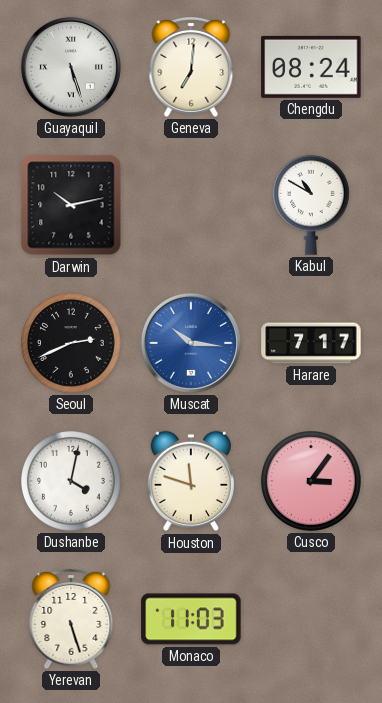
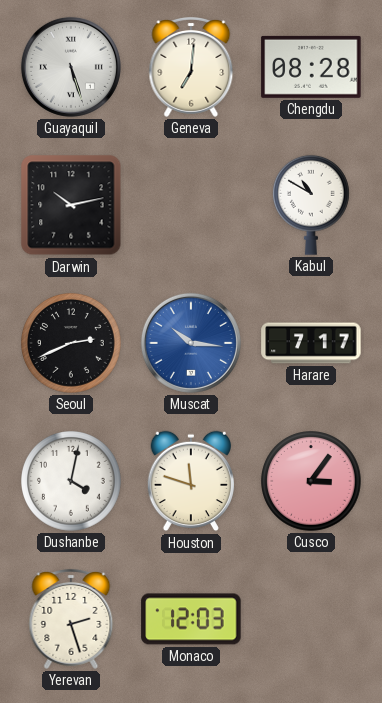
Chengdu: 08:24 -> 08:28
Yerevan: 5:27 -> 2:27
Monaco: 11:03 -> 12:03
